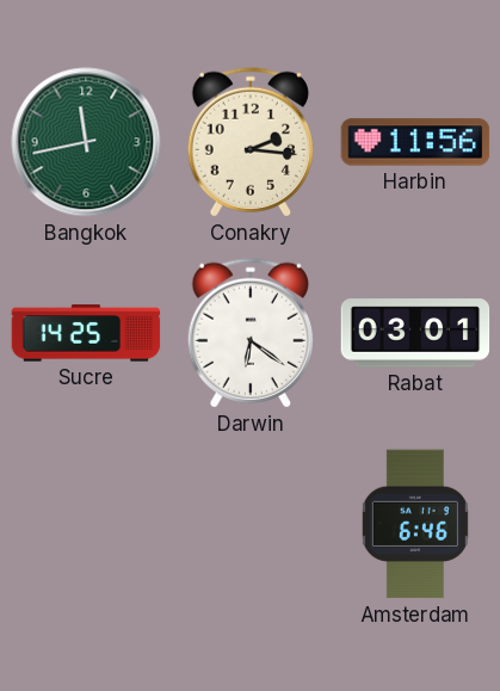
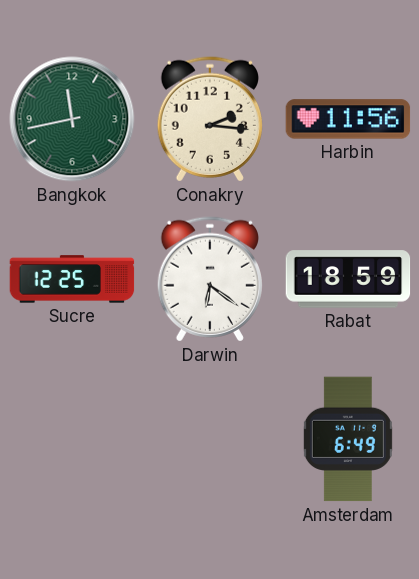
Sucre: 14:25 -> 12:25
Rabat: 03:01 -> 18:59
Amsterdam: 6:46 -> 6:49
